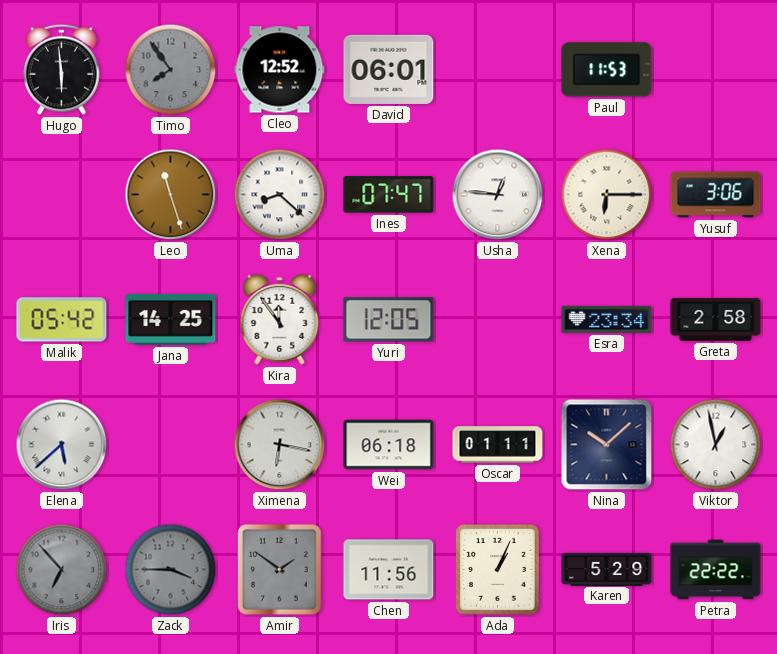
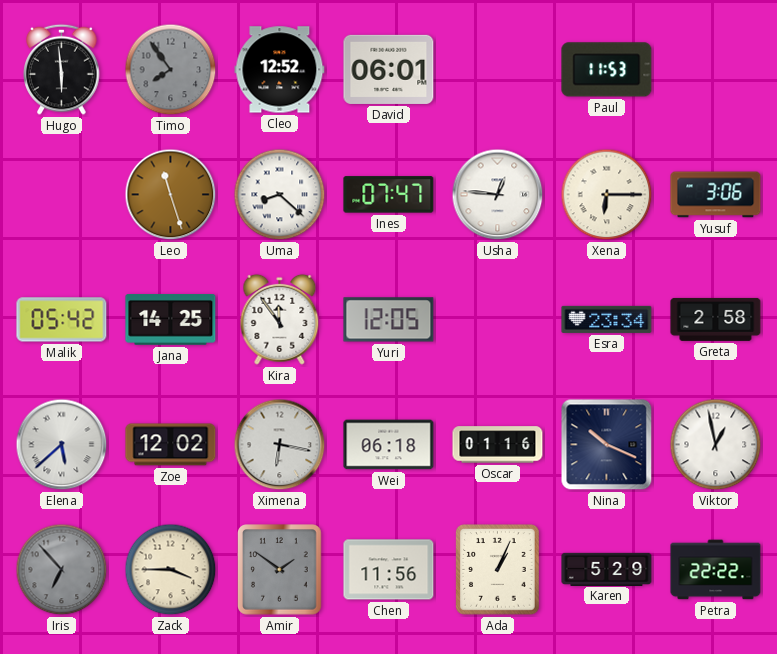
Zoe: none -> 12:02
Oscar: 01:11 -> 01:16
Nina: 10:08 -> 10:19
Zack dial: grey -> cream
